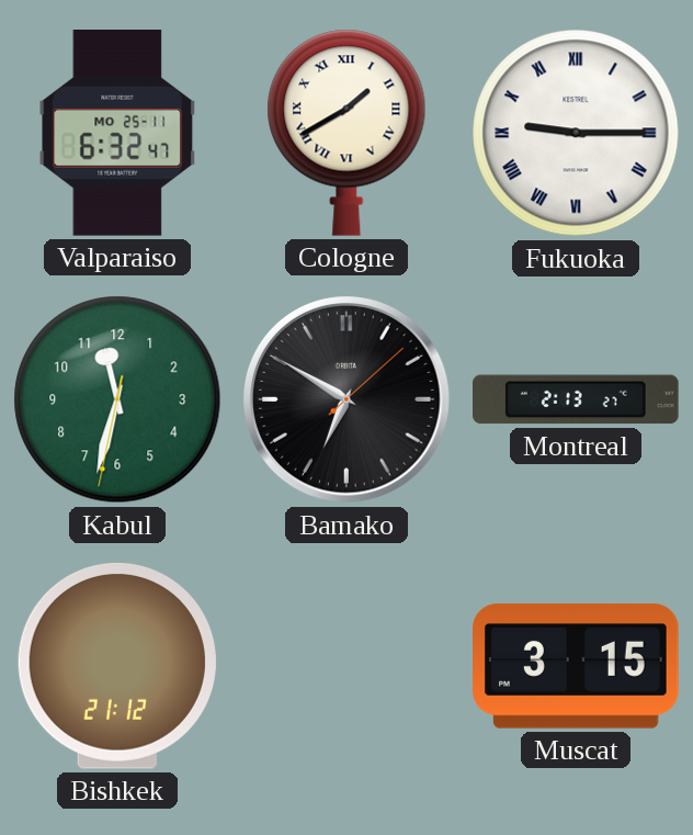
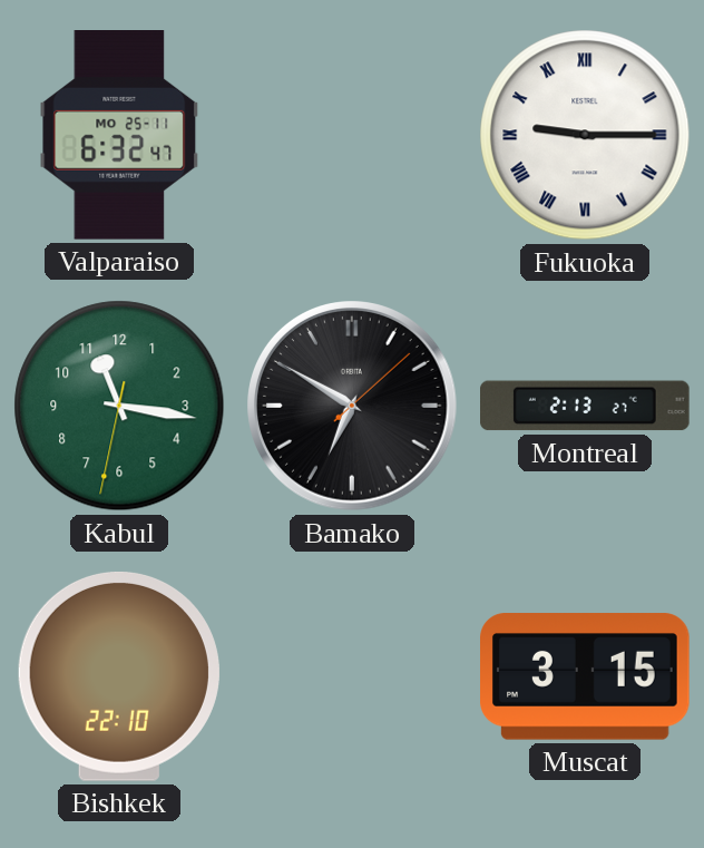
Cologne: 1:40 -> none
Kabul: 11:32 -> 11:16
Bishkek: 21:12 -> 22:10
